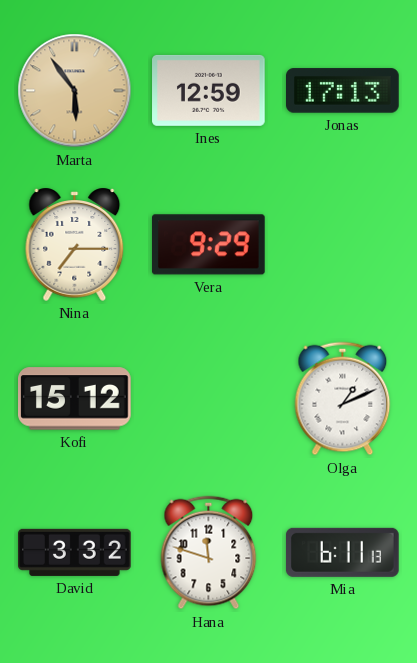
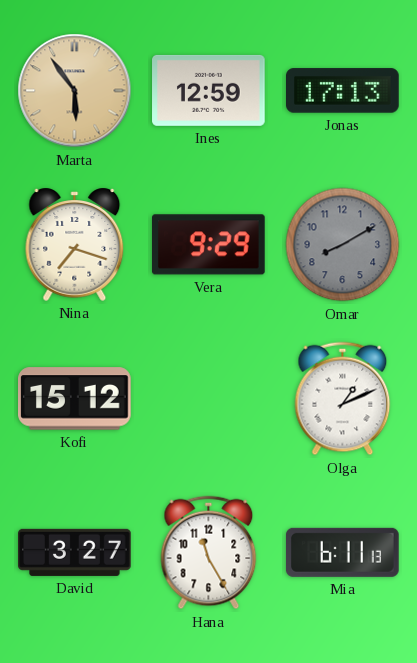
Nina: 7:15 -> 7:18
Omar: none -> 8:10
David: 3:32 -> 3:27
Hana: 11:48 -> 11:25
